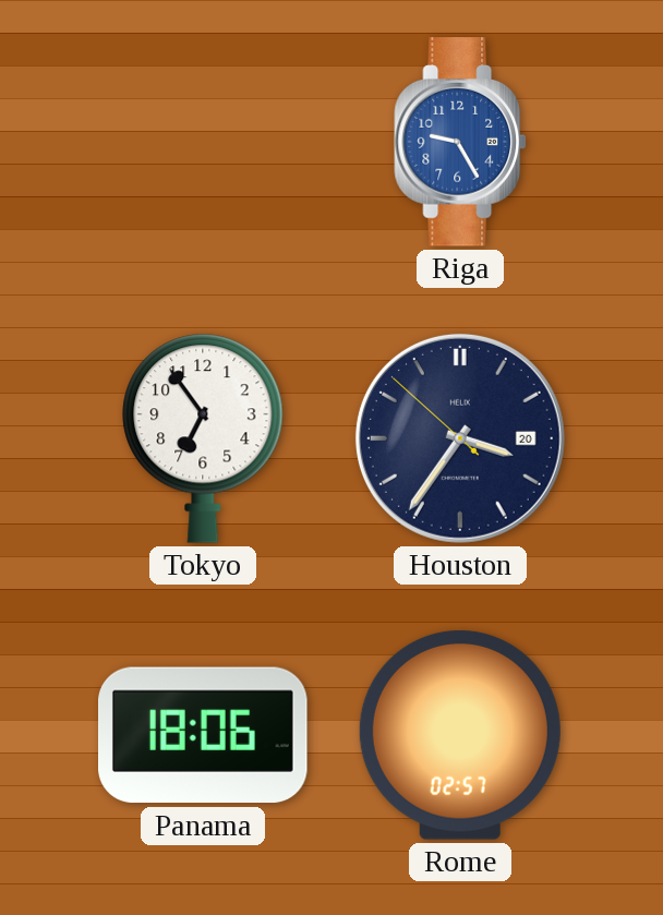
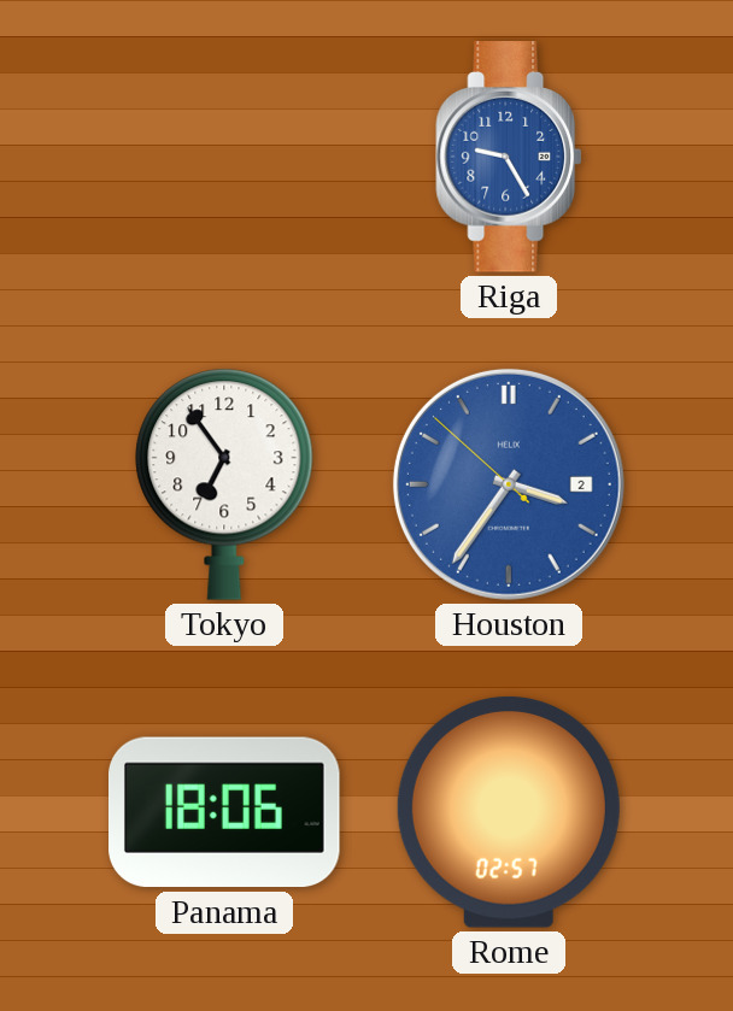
Houston date: 20 -> 2
Houston dial: navy -> blue
